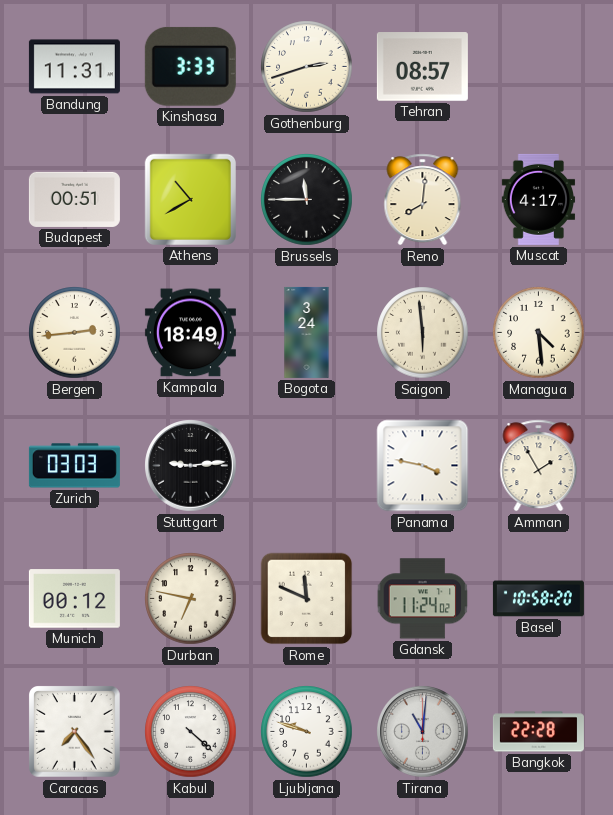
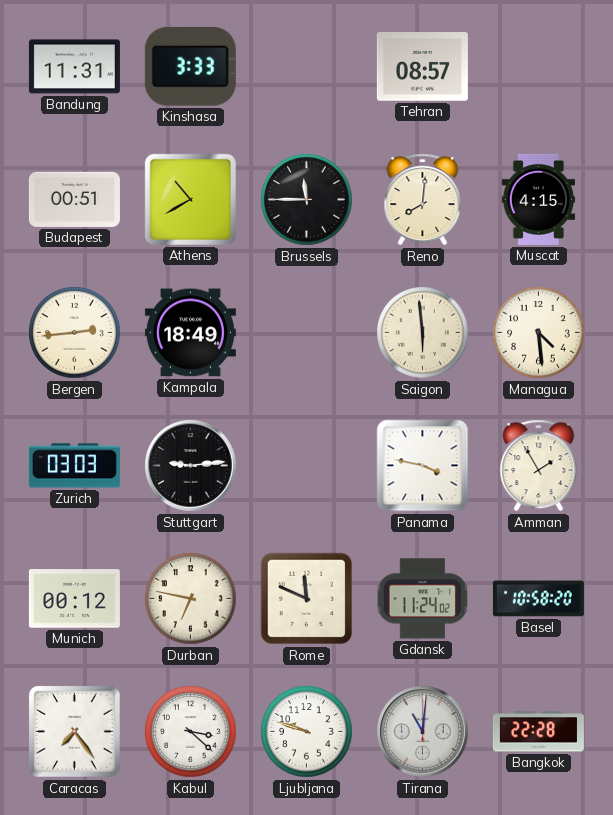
Gothenburg: 2:42 -> none
Muscat: 4:17 -> 4:15
Bogota: 3:24 -> none
Kabul: 4:22 -> 3:22
